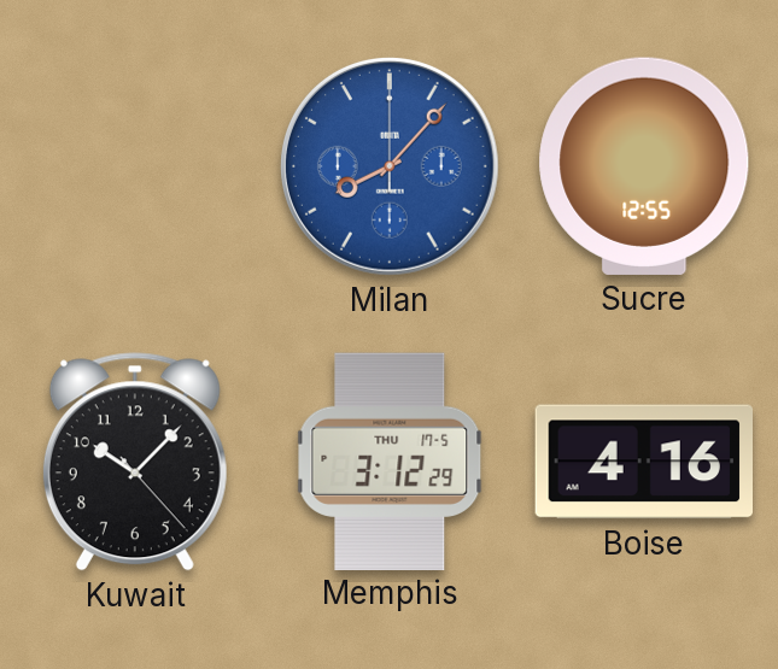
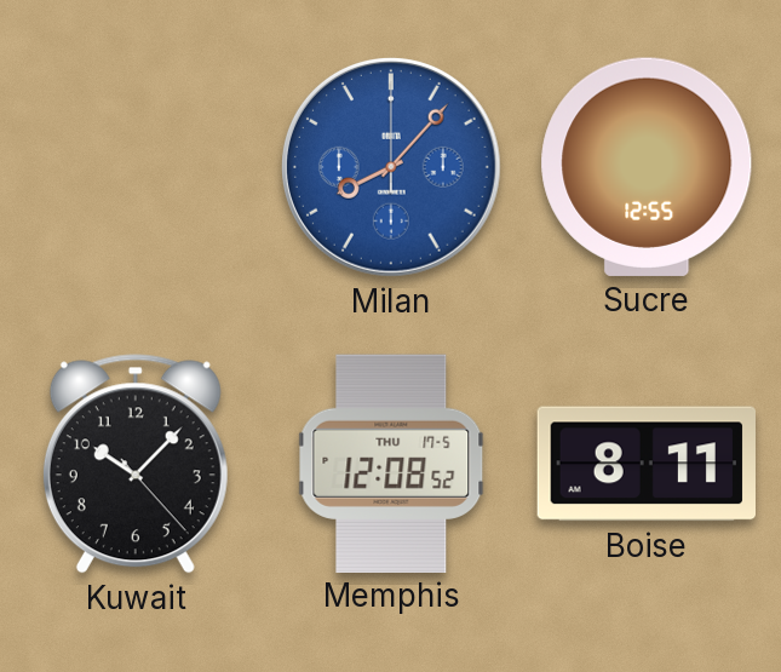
Memphis: 3:12 -> 12:08
Boise: 4:16 -> 8:11
